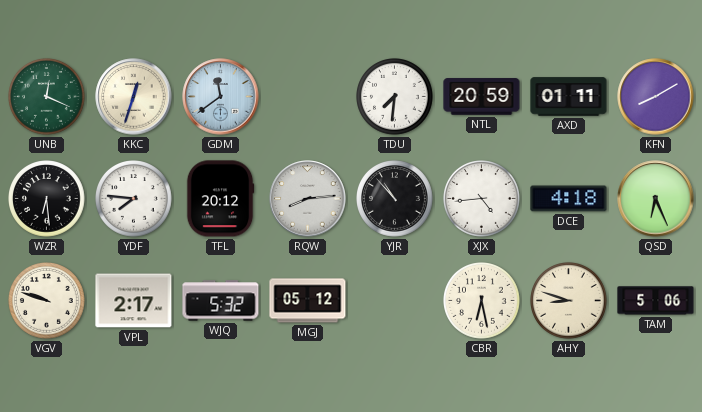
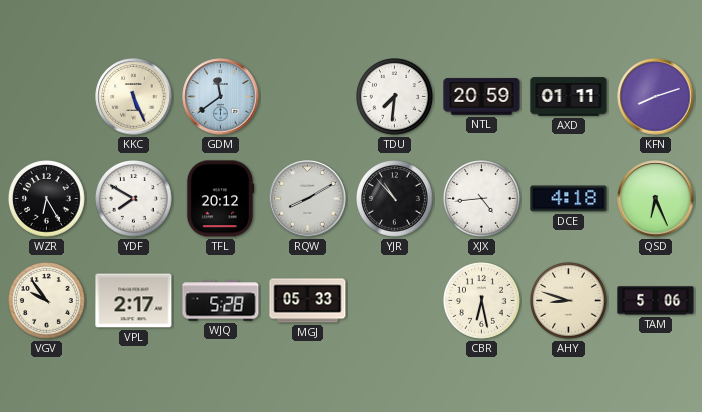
UNB: 12:19 -> none
KKC: 12:33 -> 5:26
KFN: 8:10 -> 8:12
WZR: 6:29 -> 6:25
YDF: 7:46 -> 7:50
RQW: 8:14 -> 8:10
VGV: 9:48 -> 9:54
WJQ: 5:32 -> 5:28
MGJ: 05:12 -> 05:33
